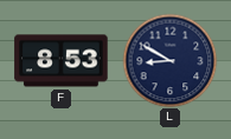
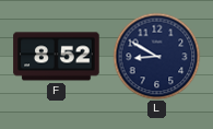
F: 8:53 -> 8:52
